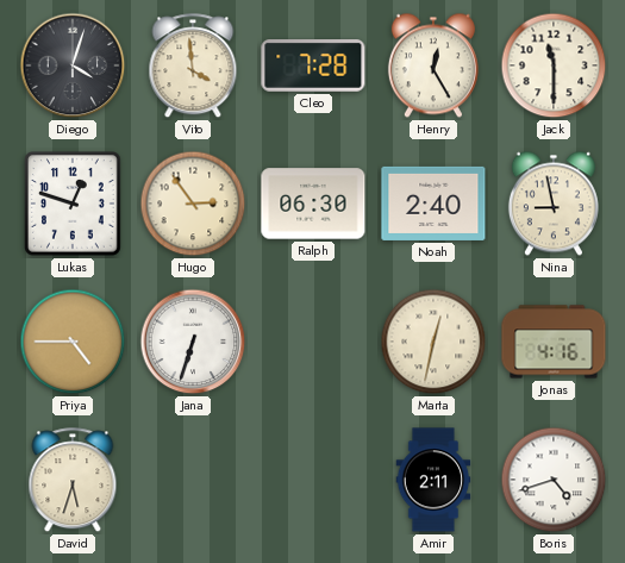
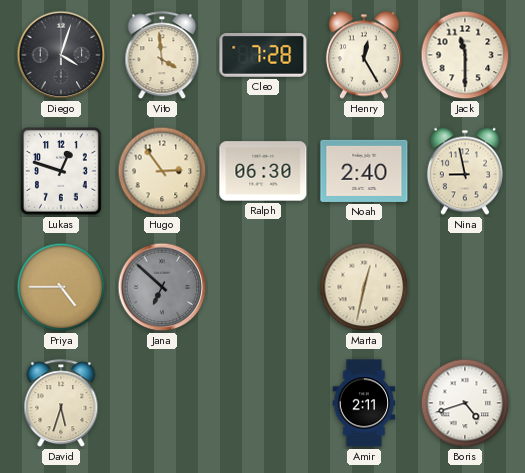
Jana: 6:33 -> 6:52
Jana dial: white -> grey
Jonas: 4:16 -> none
